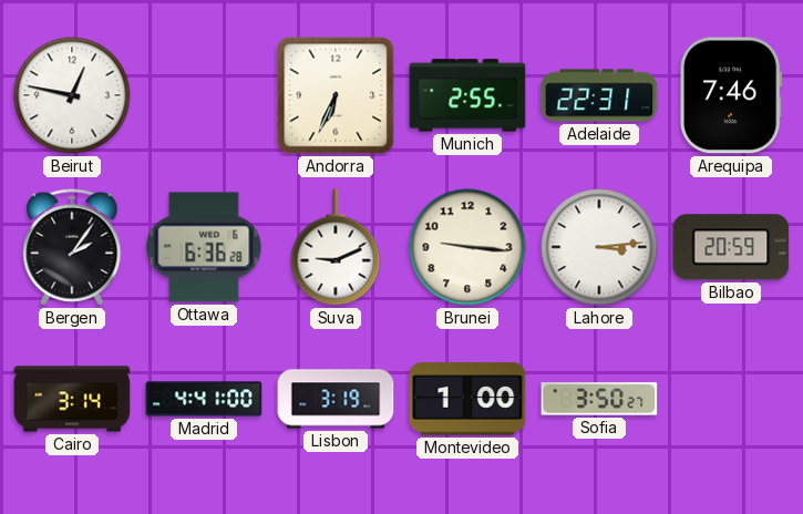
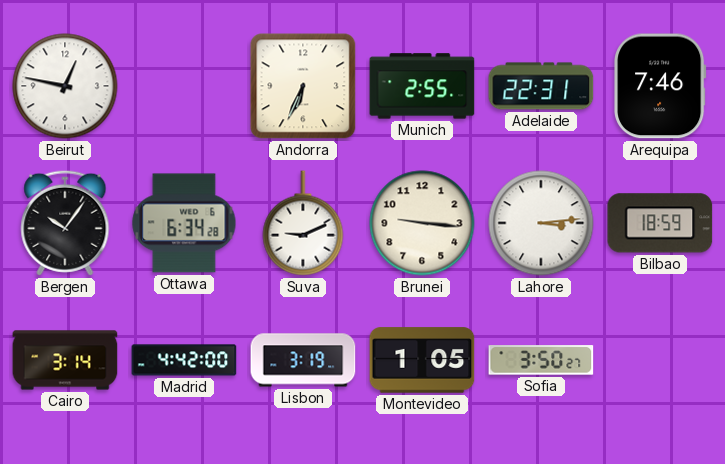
Bergen: 2:06 -> 10:06
Ottawa: 6:36 -> 6:34
Bilbao: 20:59 -> 18:59
Madrid: 4:41 -> 4:42
Montevideo: 1:00 -> 1:05
